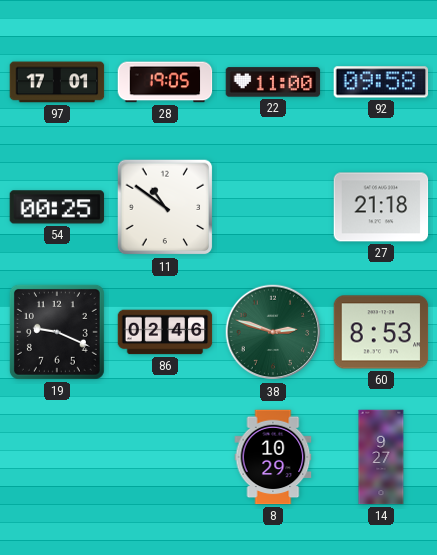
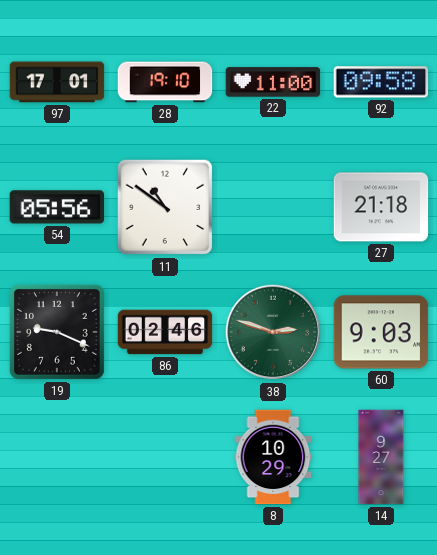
28: 19:05 -> 19:10
54: 00:25 -> 05:56
60: 8:53 -> 9:03
